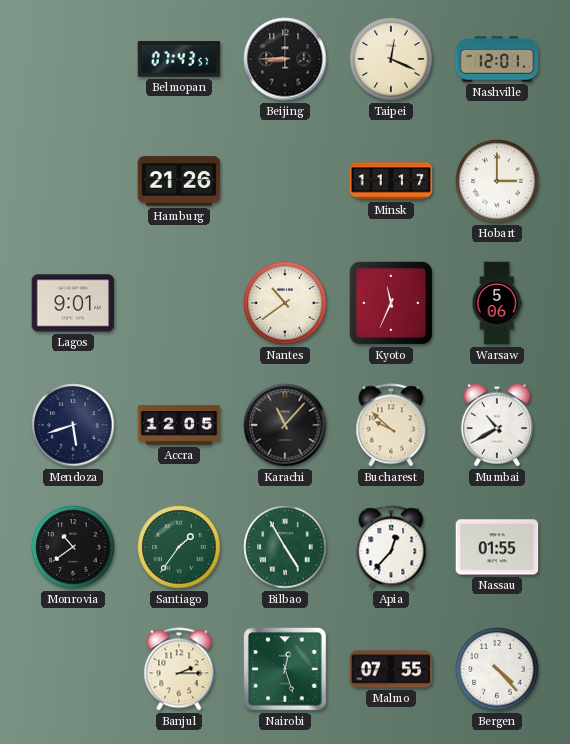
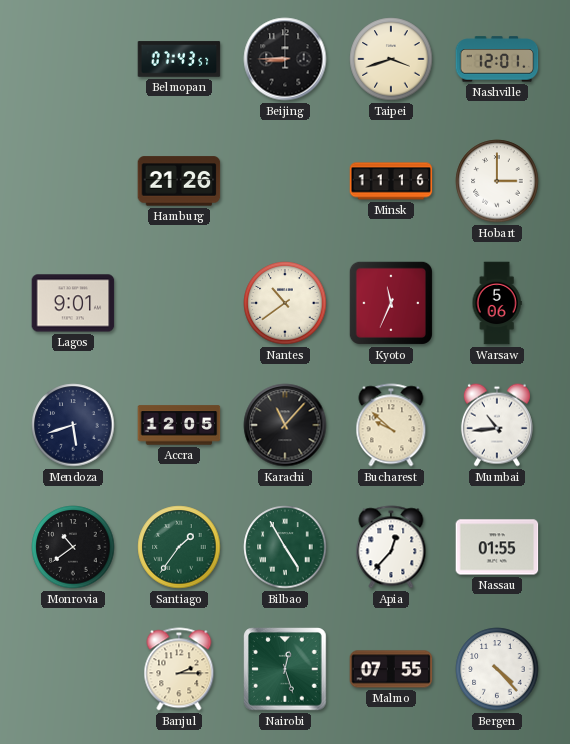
Taipei: 12:19 -> 3:42
Minsk: 11:17 -> 11:16
Mumbai: 10:40 -> 10:44
